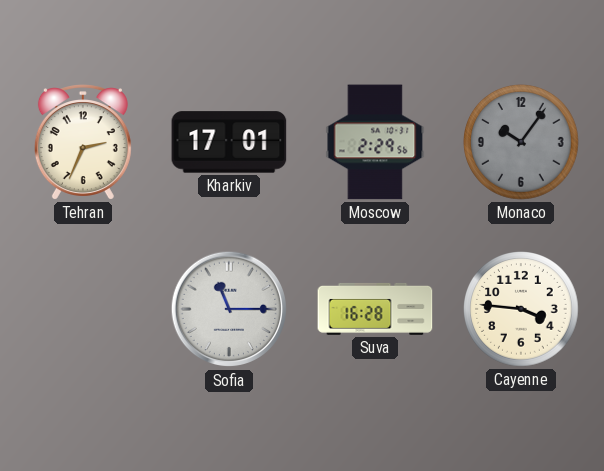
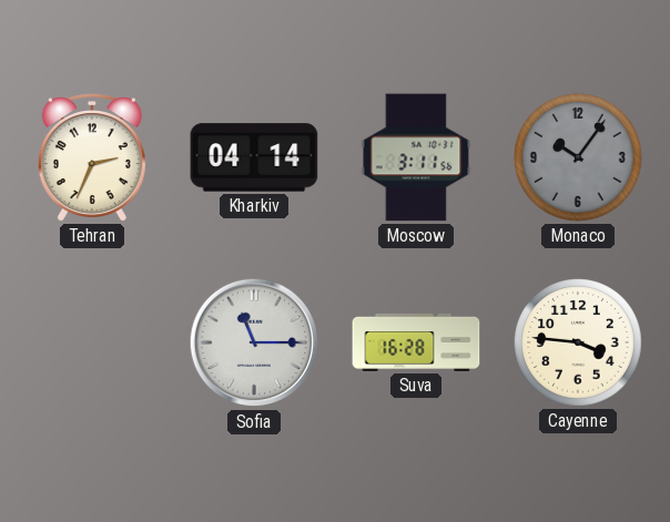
Kharkiv: 17:01 -> 04:14
Moscow: 2:29 -> 3:11
